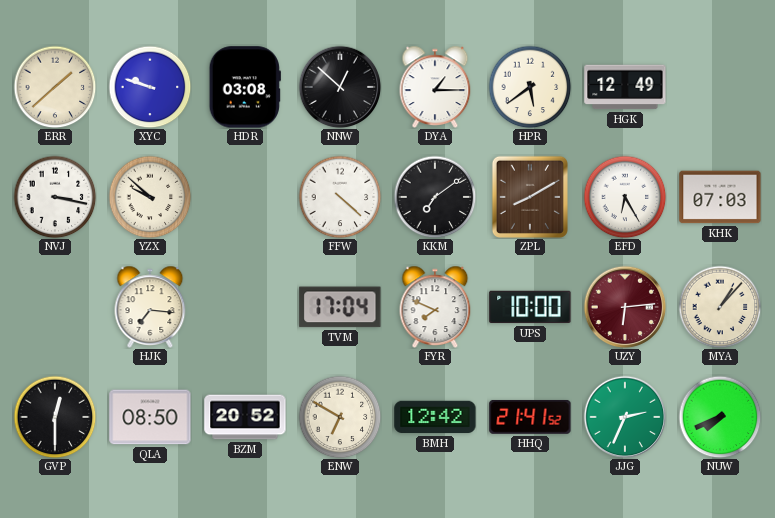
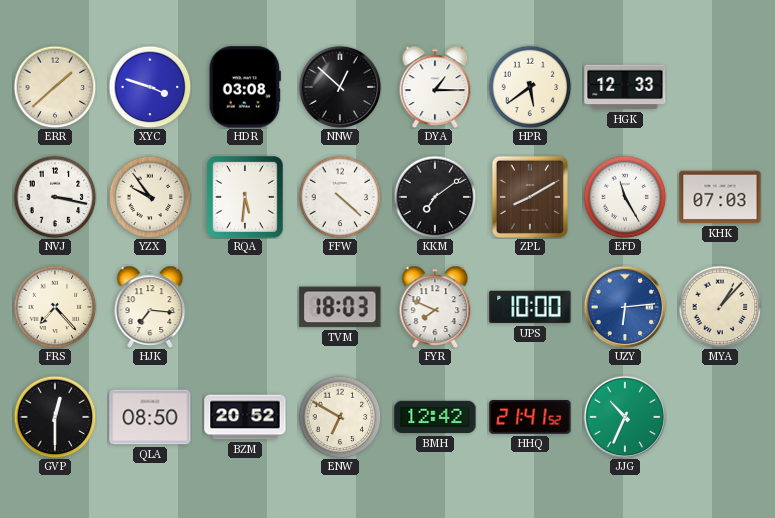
XYC: 9:48 -> 3:48
HGK: 12:49 -> 12:33
YZX: 9:52 -> 9:54
RQA: none -> 5:31
EFD: 6:25 -> 11:25
FRS: none -> 7:23
TVM: 17:04 -> 18:03
UZY dial: burgundy -> blue
JJG: 2:34 -> 10:34
NUW: 7:41 -> none
